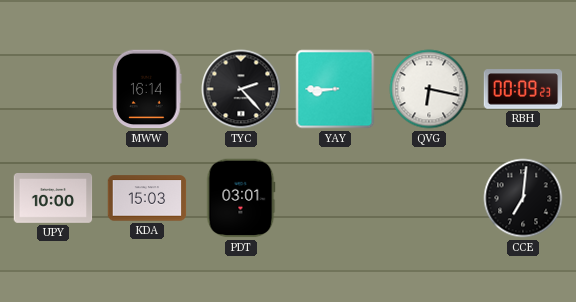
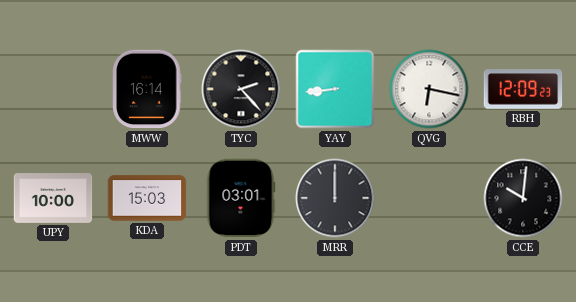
YAY: 8:45 -> 8:44
RBH: 00:09 -> 12:09
MRR: none -> 12:00
CCE: 7:01 -> 10:01
